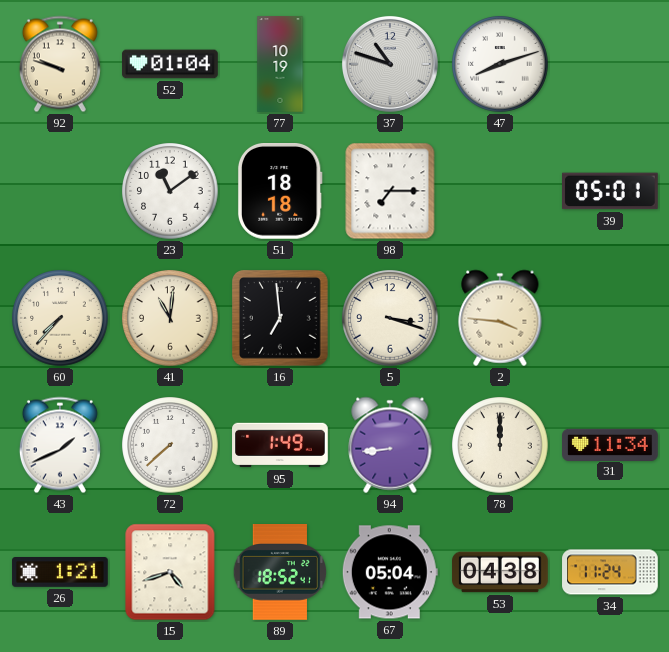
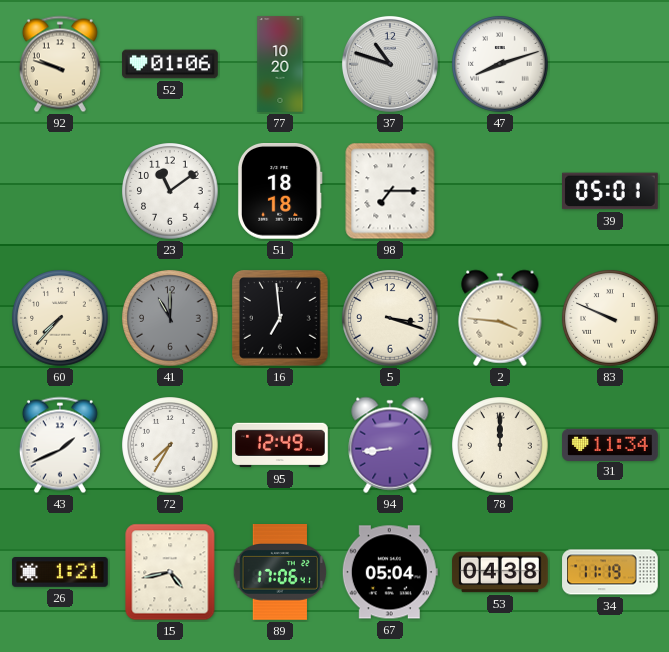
52: 01:04 -> 01:06
77: 10:19 -> 10:20
41: 11:01 -> 11:00
41 dial: cream -> grey
83: none -> 9:49
72: 7:38 -> 7:35
95: 1:49 -> 12:49
15: 4:42 -> 4:43
89: 18:52 -> 17:06
34: 11:24 -> 11:19
